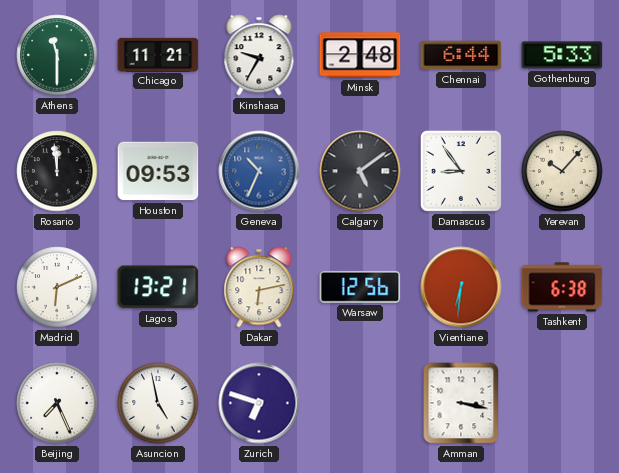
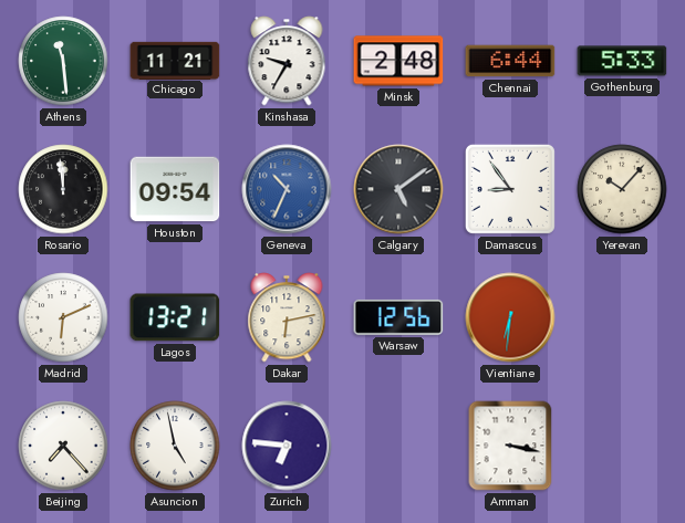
Athens: 11:30 -> 11:29
Houston: 09:53 -> 09:54
Tashkent: 6:38 -> none
Beijing: 7:26 -> 7:23
Zurich: 6:48 -> 6:46
